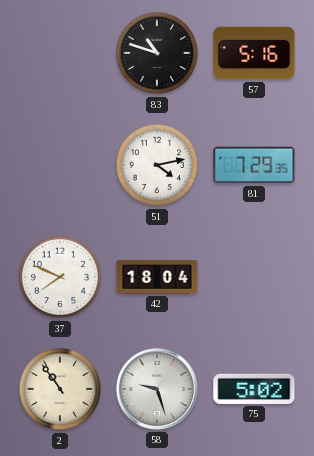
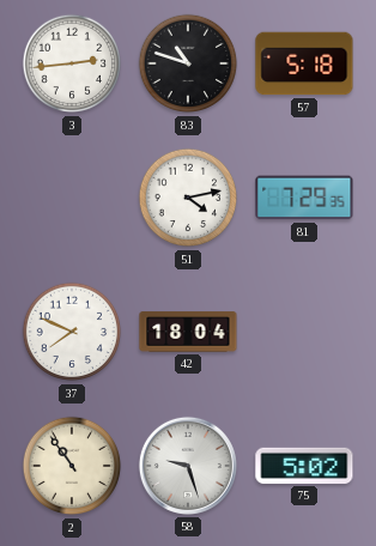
3: none -> 2:44
57: 5:16 -> 5:18
